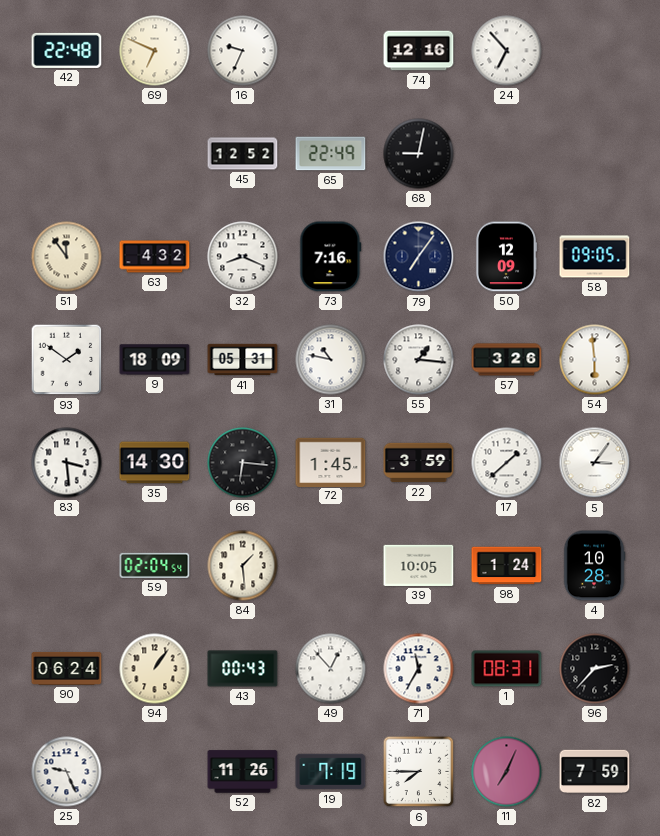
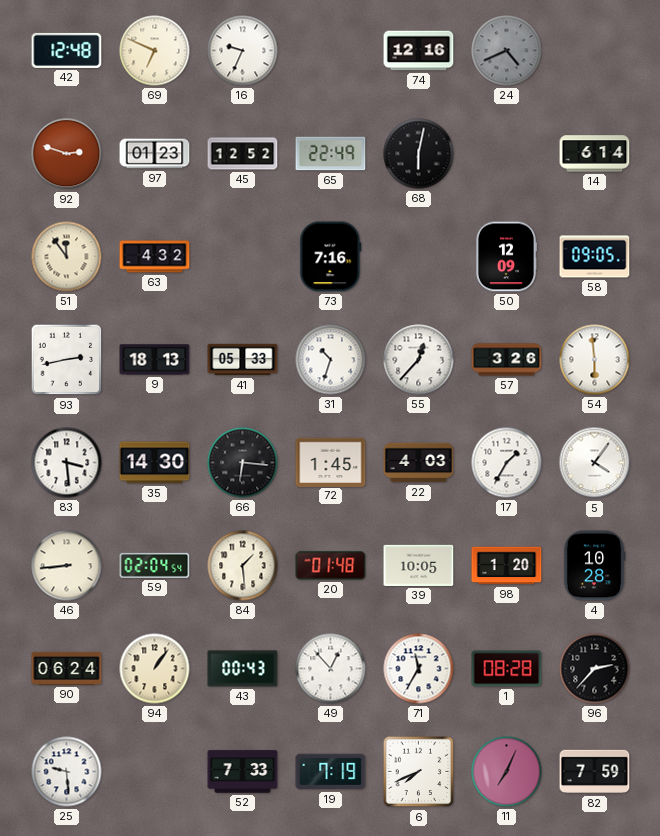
42: 22:48 -> 12:48
24: 6:53 -> 4:41
24 dial: white -> grey
92: none -> 2:48
97: none -> 01:23
68: 9:02 -> 6:02
14: none -> 6:14
32: 8:19 -> none
79: 7:06 -> none
93: 1:51 -> 2:43
9: 18:09 -> 18:13
41: 05:31 -> 05:33
31: 10:47 -> 10:33
55: 1:16 -> 12:37
22: 3:59 -> 4:03
17: 1:38 -> 1:35
5: 3:06 -> 4:06
46: none -> 8:44
20: none -> 01:48
98: 1:24 -> 1:20
1: 08:31 -> 08:28
25: 9:26 -> 9:29
52: 11:26 -> 7:33
6: 7:45 -> 7:41
